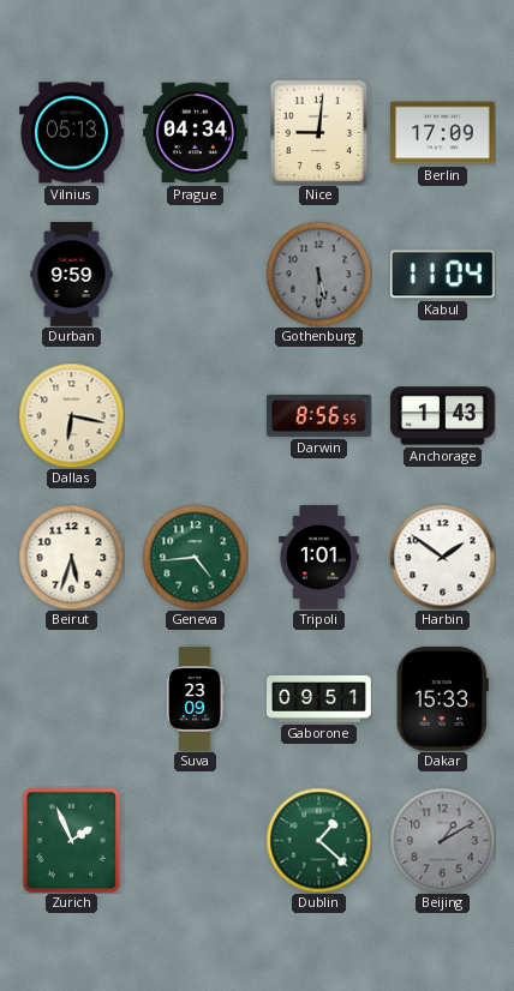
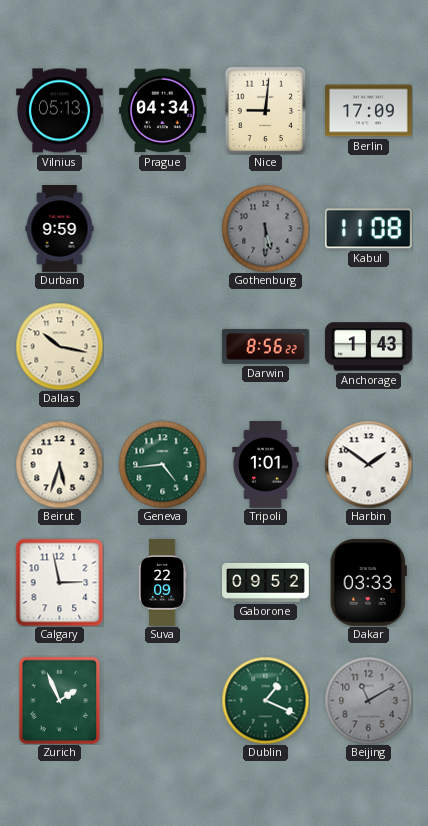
Kabul: 11:04 -> 11:08
Dallas: 6:17 -> 10:17
Darwin: 8:56:55 -> 8:56:22
Calgary: none -> 2:58
Suva: 23:09 -> 22:09
Gaborone: 09:51 -> 09:52
Dakar: 15:33 -> 03:33
Dublin: 1:22 -> 1:19
Beijing: 1:10 -> 11:10
